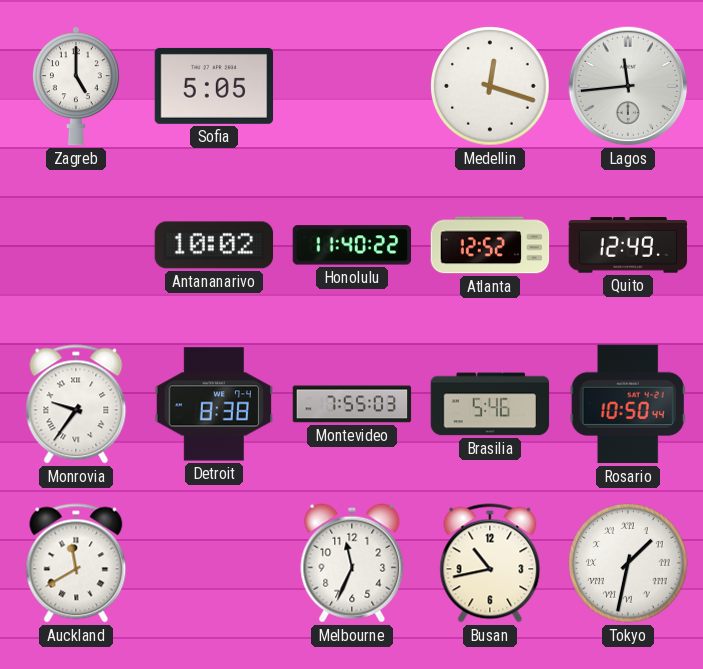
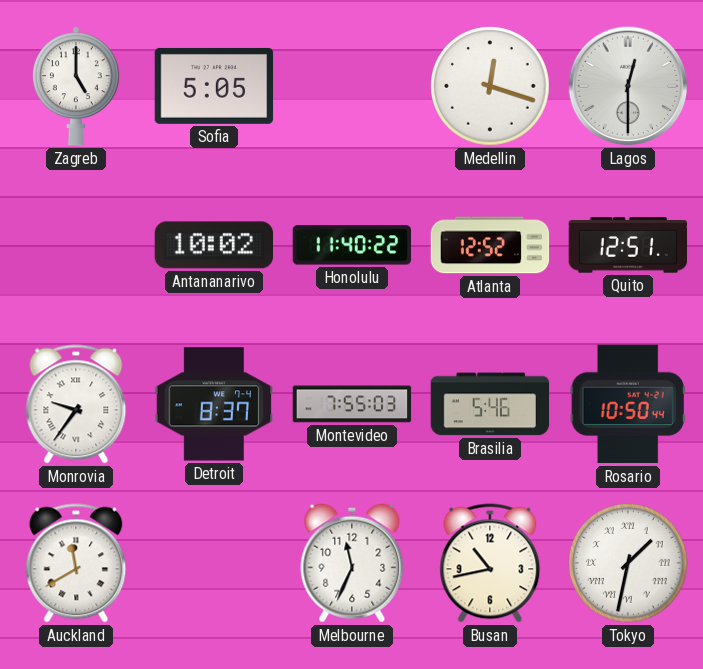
Lagos: 11:44 -> 12:30
Quito: 12:49 -> 12:51
Detroit: 8:38 -> 8:37
